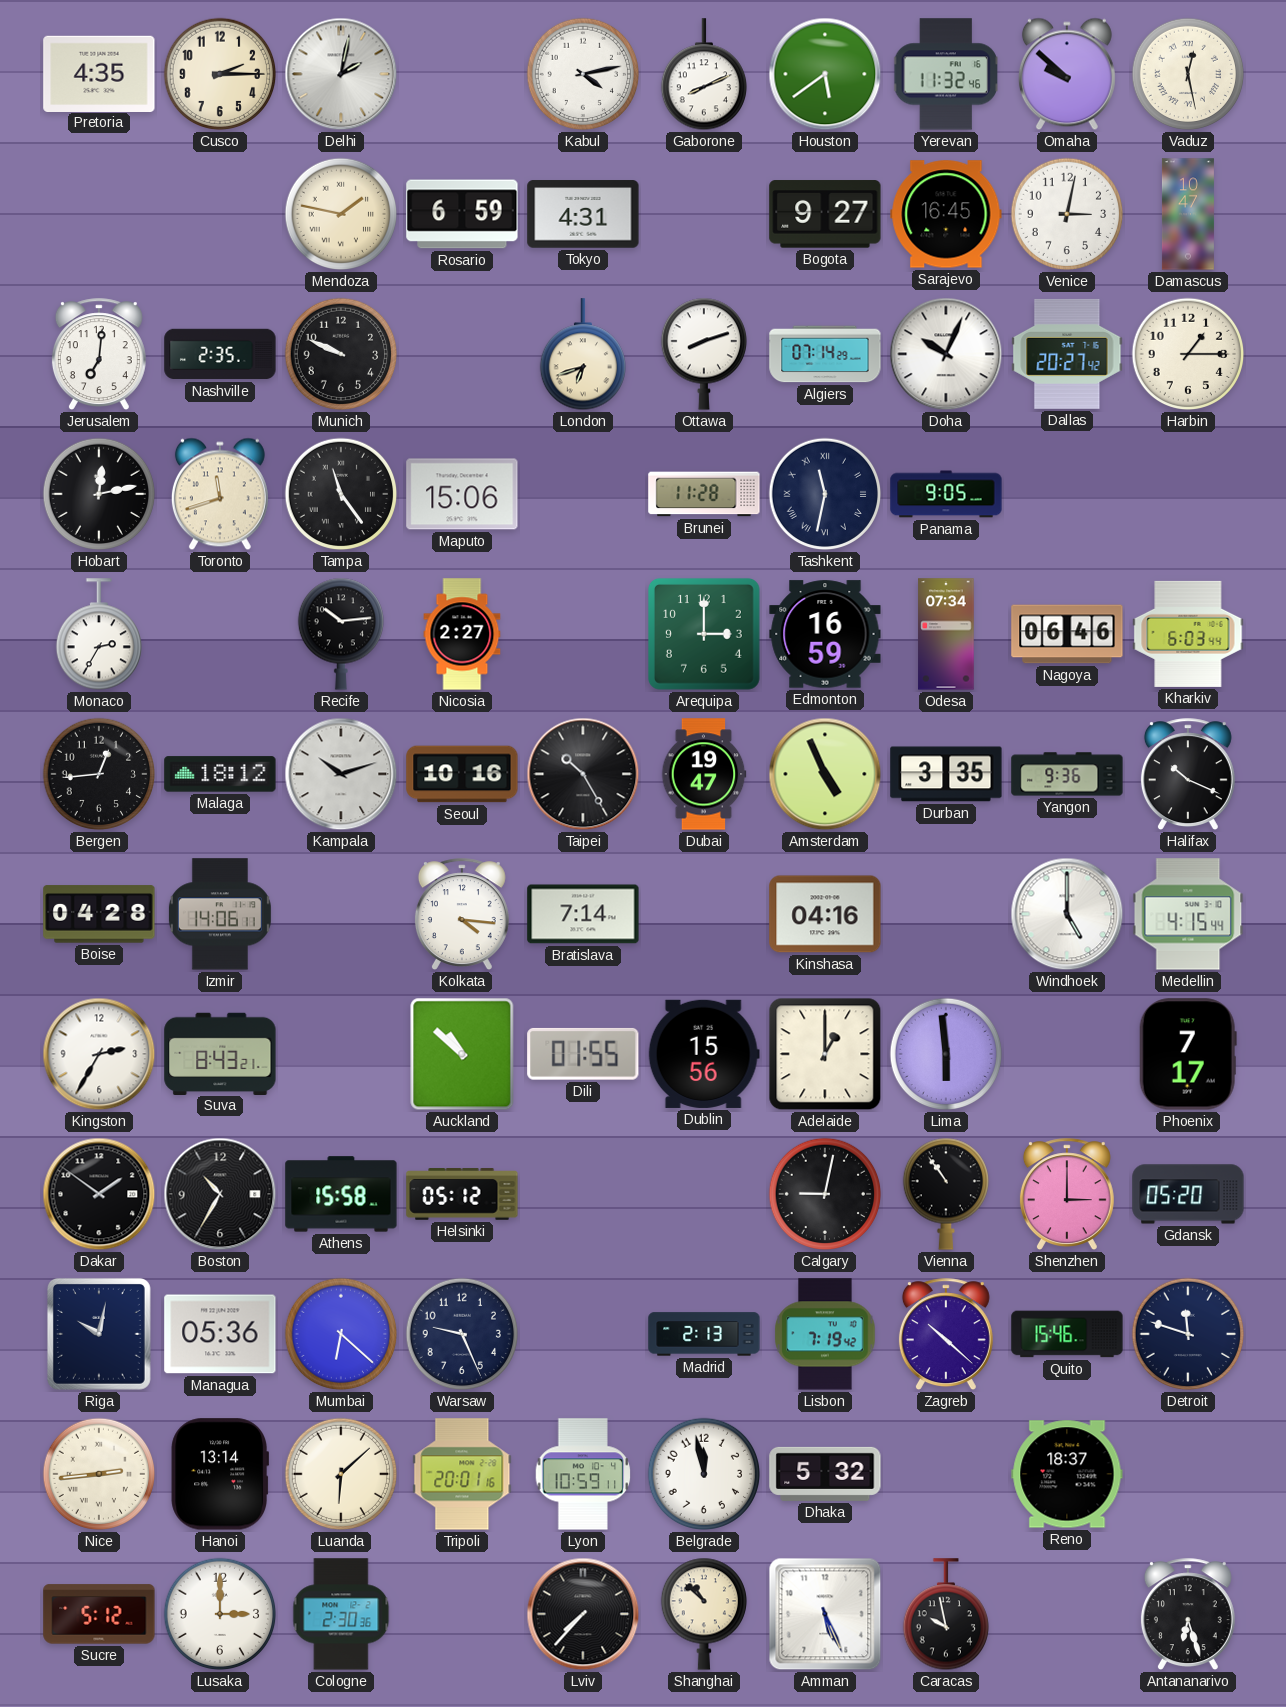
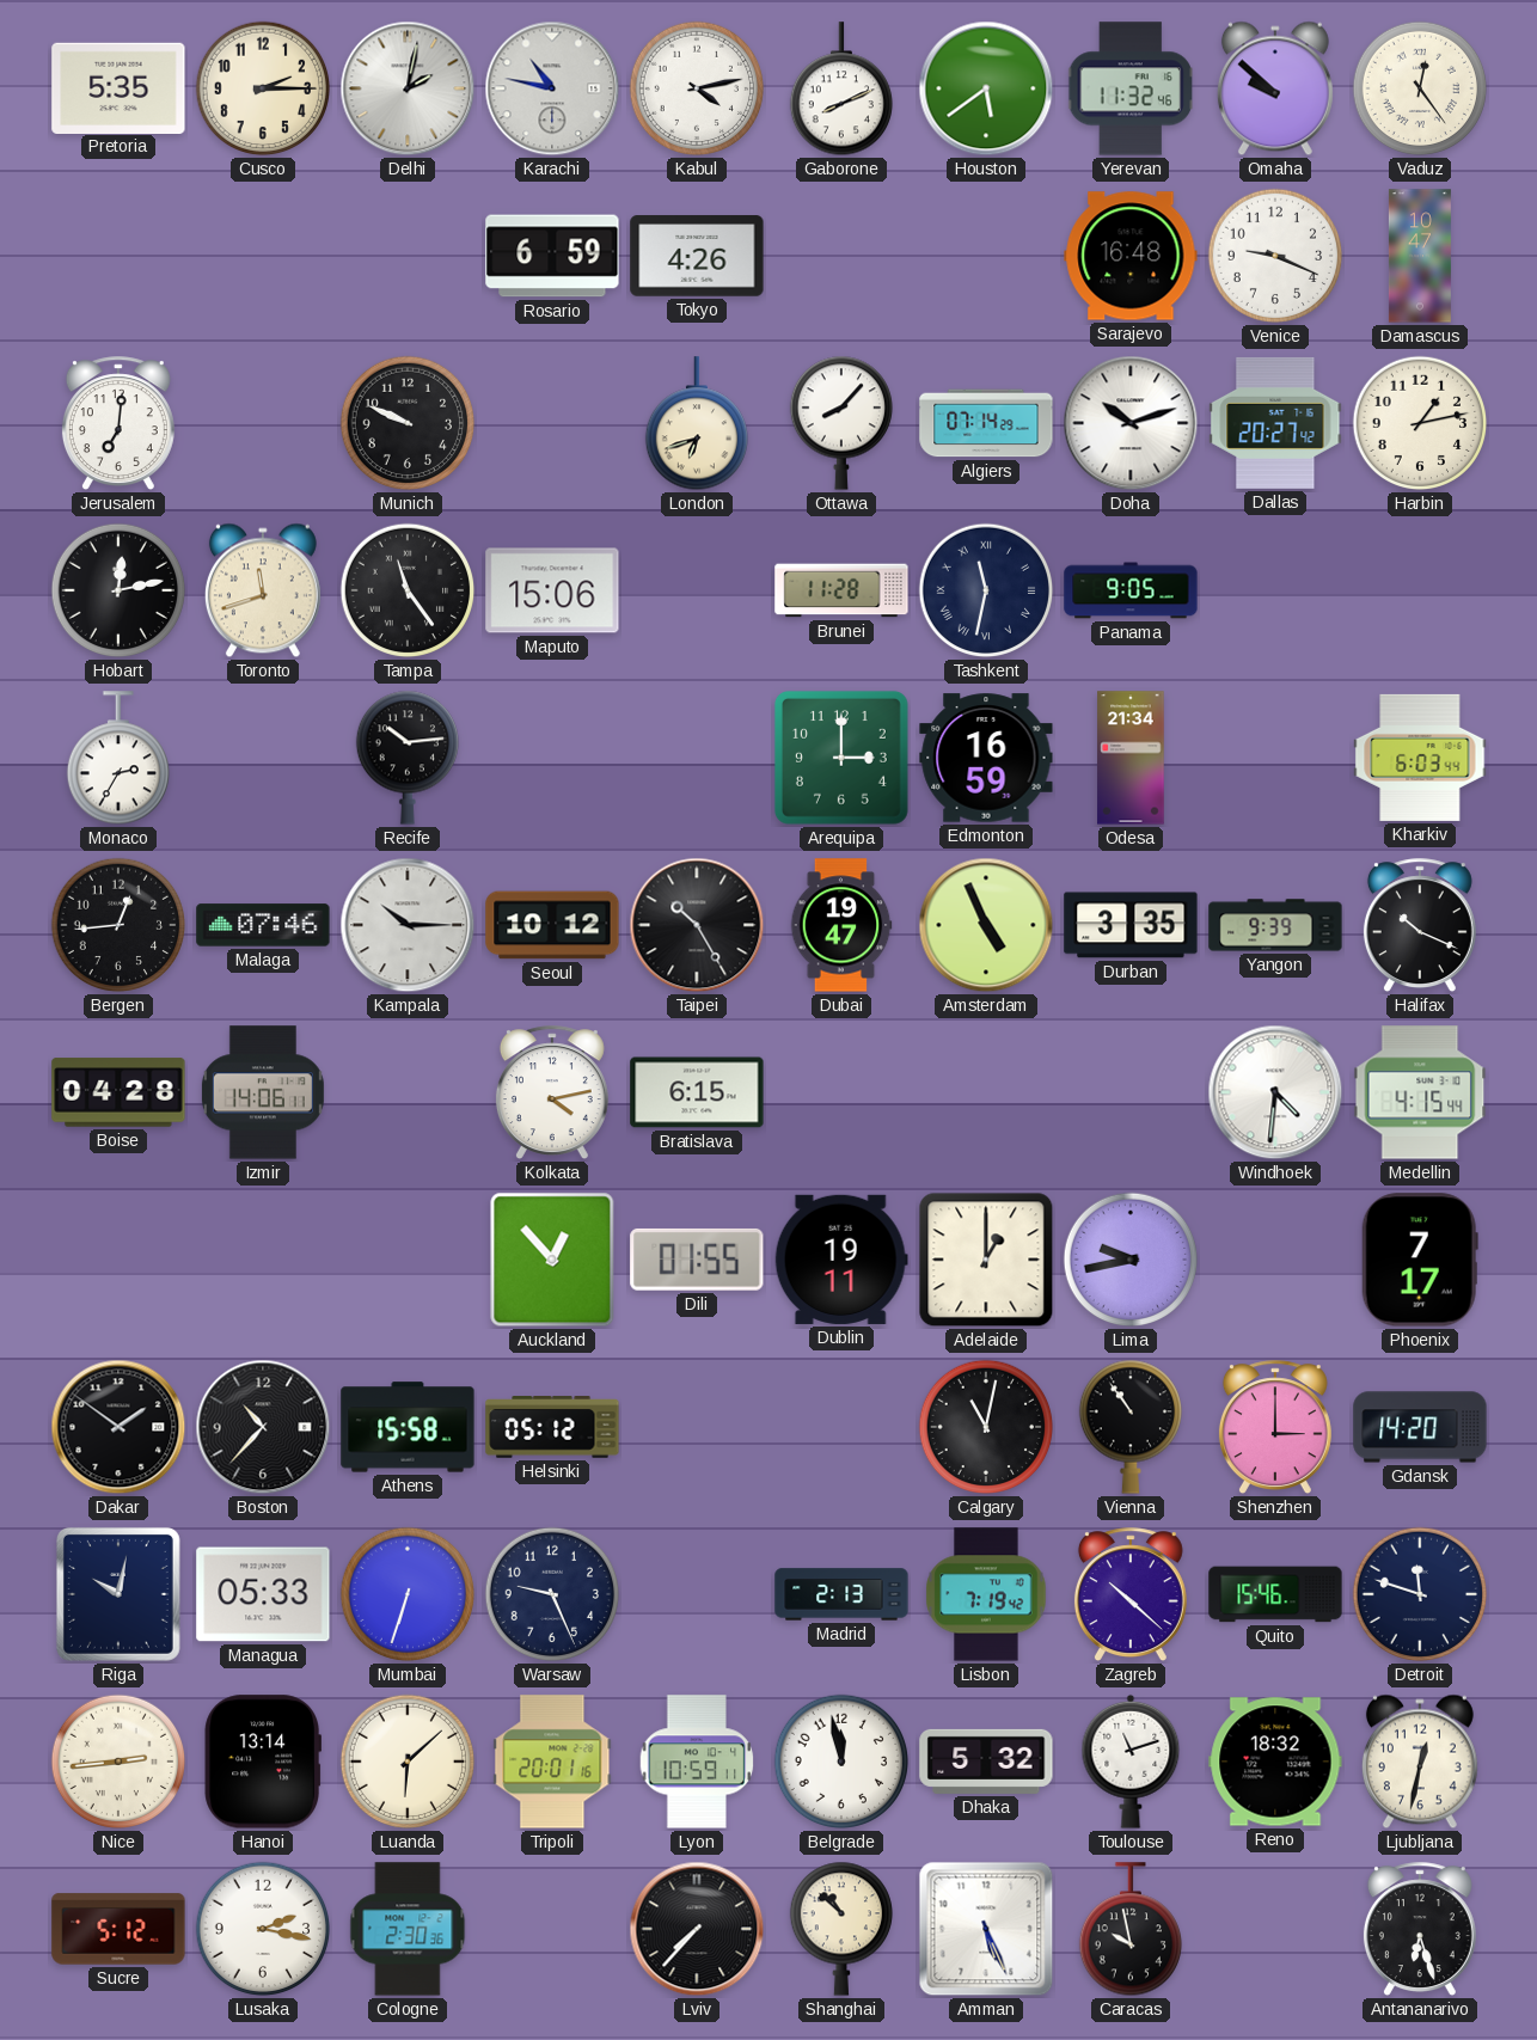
Pretoria: 4:35 -> 5:35
Karachi: none -> 10:47
Vaduz: 12:28 -> 12:24
Mendoza: 1:47 -> none
Tokyo: 4:31 -> 4:26
Bogota: 9:27 -> none
Sarajevo: 16:45 -> 16:48
Venice: 3:02 -> 9:19
Nashville: 2:35 -> none
Ottawa: 8:12 -> 8:07
Doha: 10:04 -> 10:12
Harbin: 1:15 -> 1:13
Nicosia: 2:27 -> none
Odesa: 07:34 -> 21:34
Nagoya: 06:46 -> none
Malaga: 18:12 -> 07:46
Kampala: 10:12 -> 10:15
Seoul: 10:16 -> 10:12
Yangon: 9:36 -> 9:39
Kolkata: 4:16 -> 4:13
Bratislava: 7:14 -> 6:15
Kinshasa: 04:16 -> none
Windhoek: 5:00 -> 4:31
Kingston: 2:35 -> none
Suva: 8:43 -> none
Auckland: 10:52 -> 12:53
Dublin: 15:56 -> 19:11
Lima: 5:59 -> 9:43
Boston: 10:35 -> 10:37
Calgary: 9:02 -> 11:02
Gdansk: 05:20 -> 14:20
Managua: 05:36 -> 05:33
Mumbai: 6:22 -> 6:33
Toulouse: none -> 11:12
Reno: 18:37 -> 18:32
Ljubljana: none -> 12:32
Lusaka: 3:00 -> 2:17
